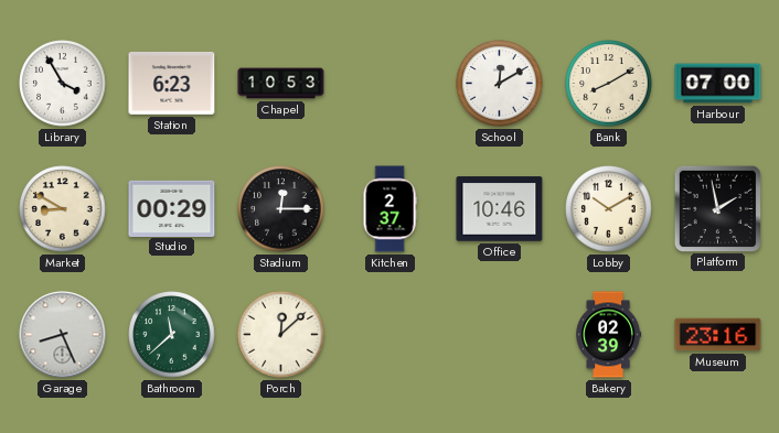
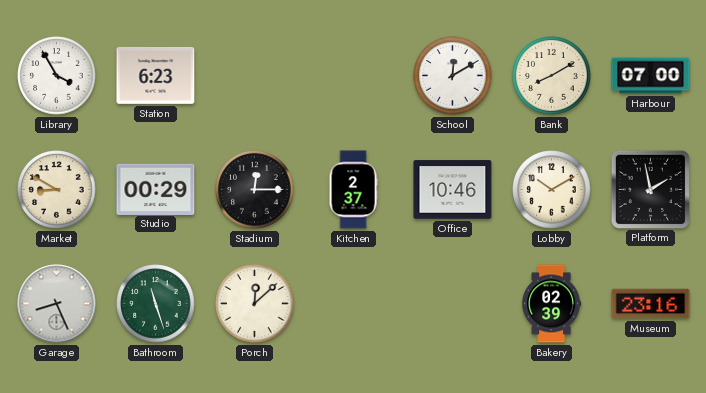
Chapel: 10:53 -> none
Bathroom: 11:38 -> 11:27
